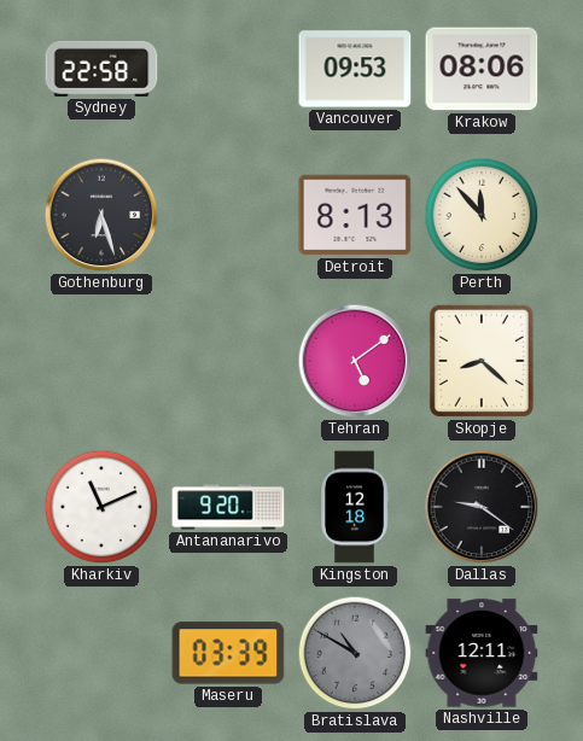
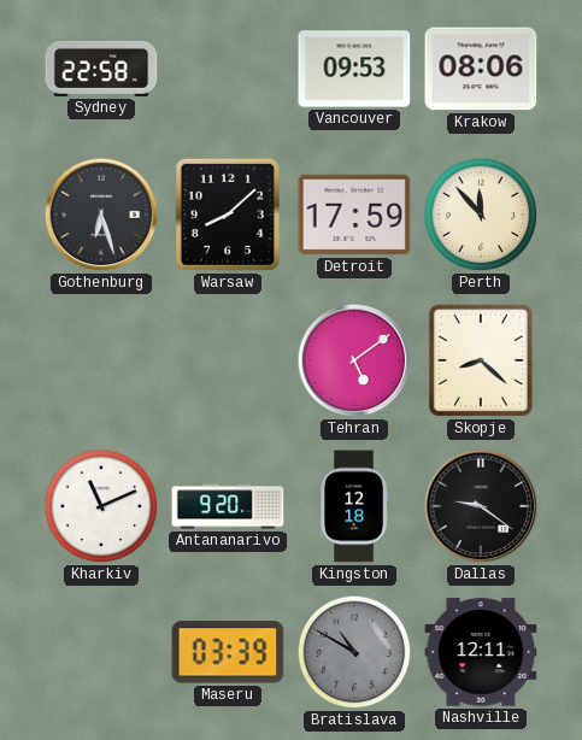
Warsaw: none -> 8:08
Detroit: 8:13 -> 17:59
